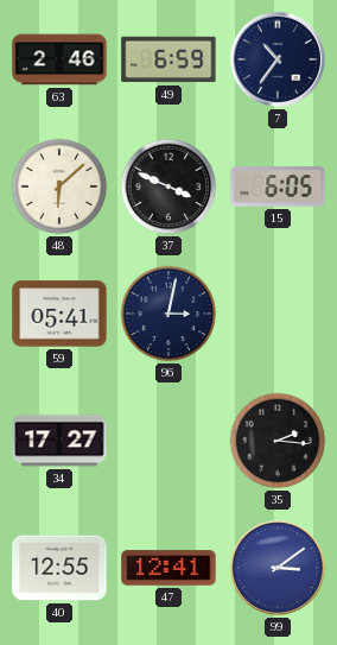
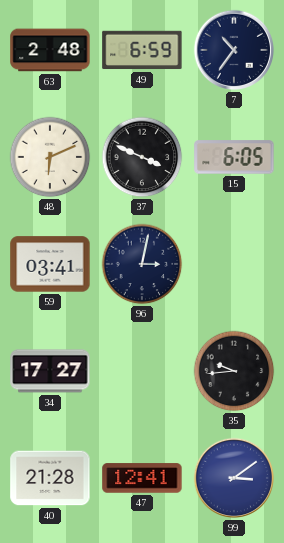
63: 2:46 -> 2:48
48: 6:08 -> 6:11
59: 05:41 -> 03:41
35: 2:16 -> 9:44
40: 12:55 -> 21:28
